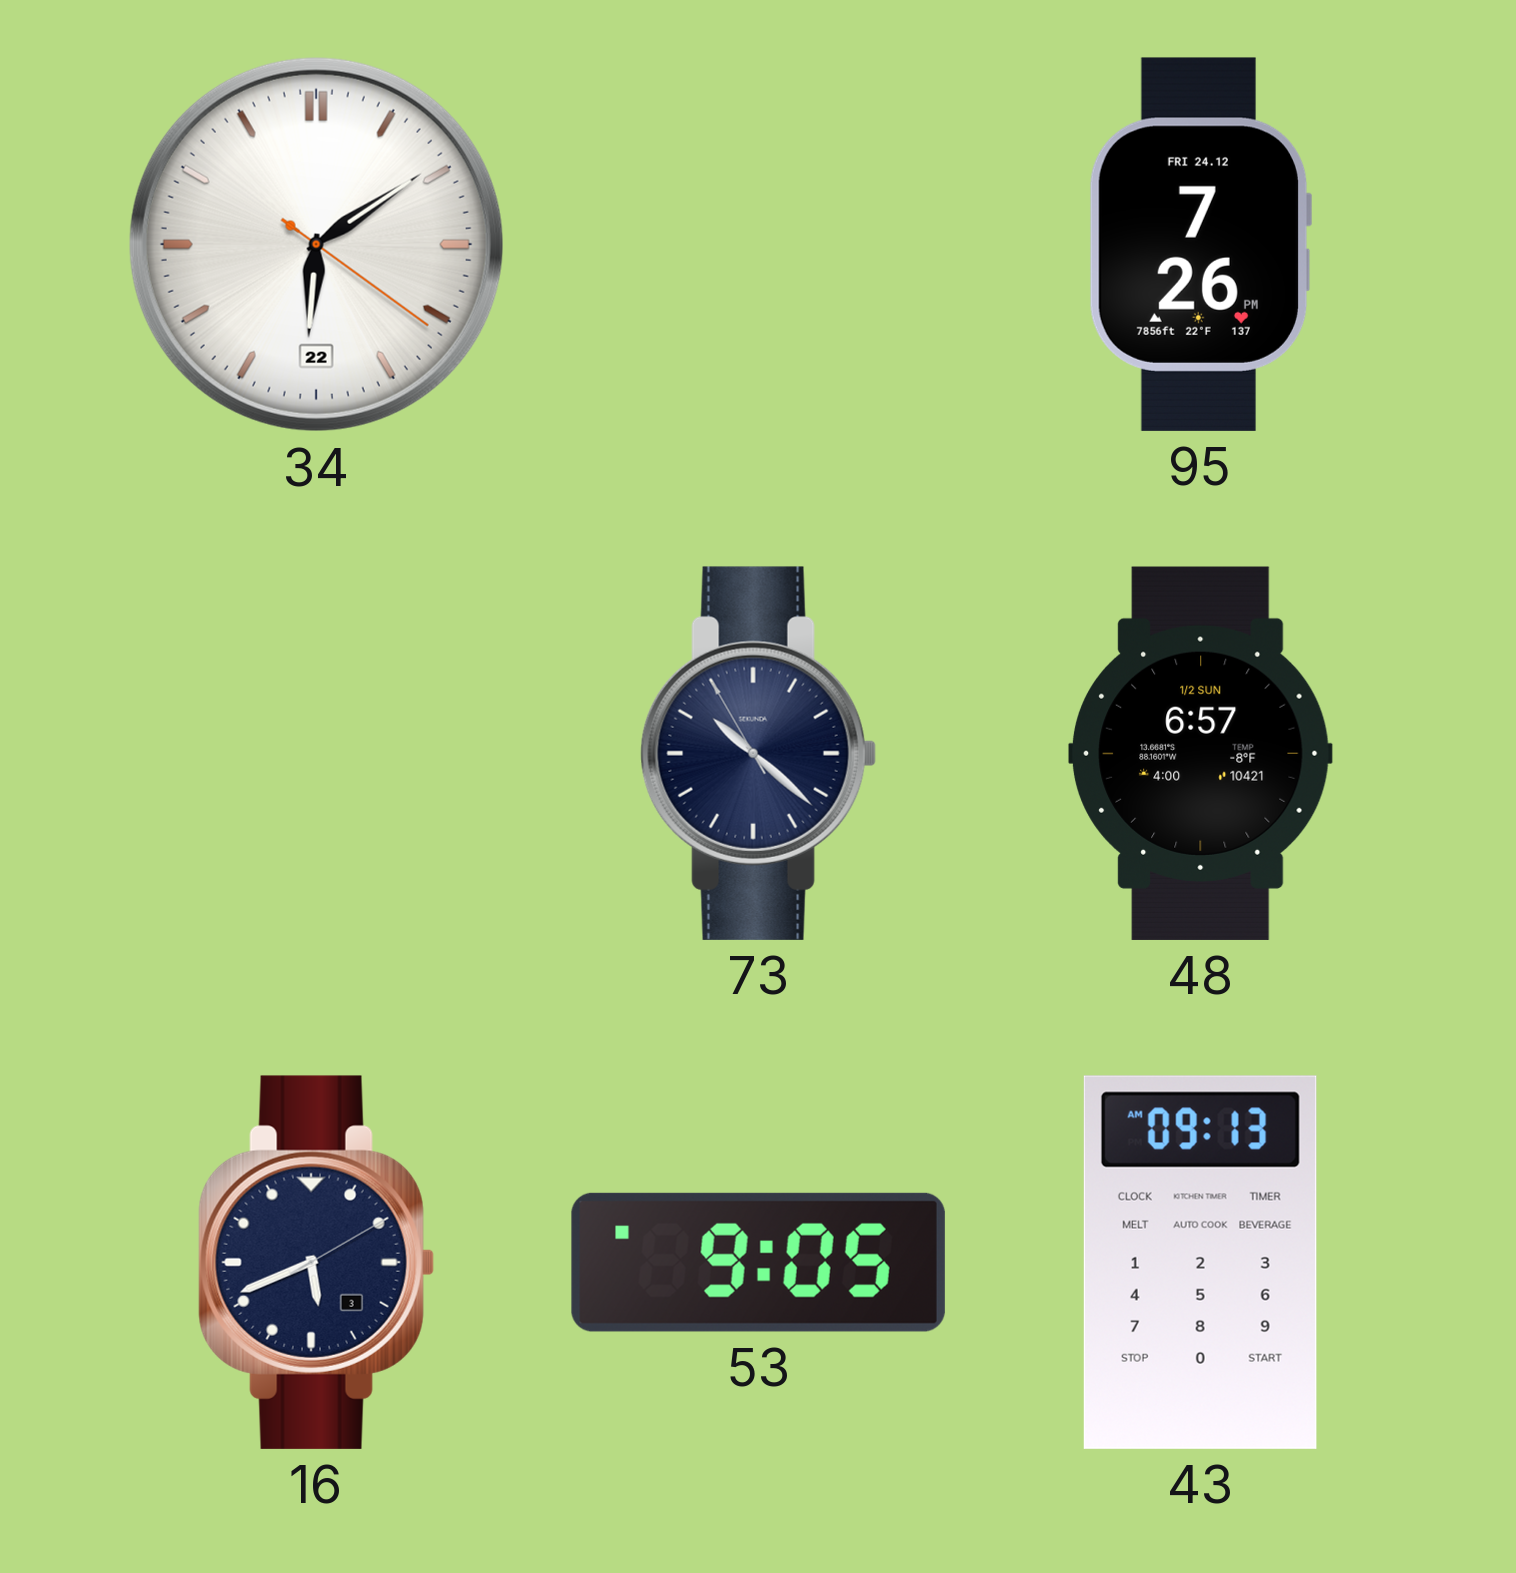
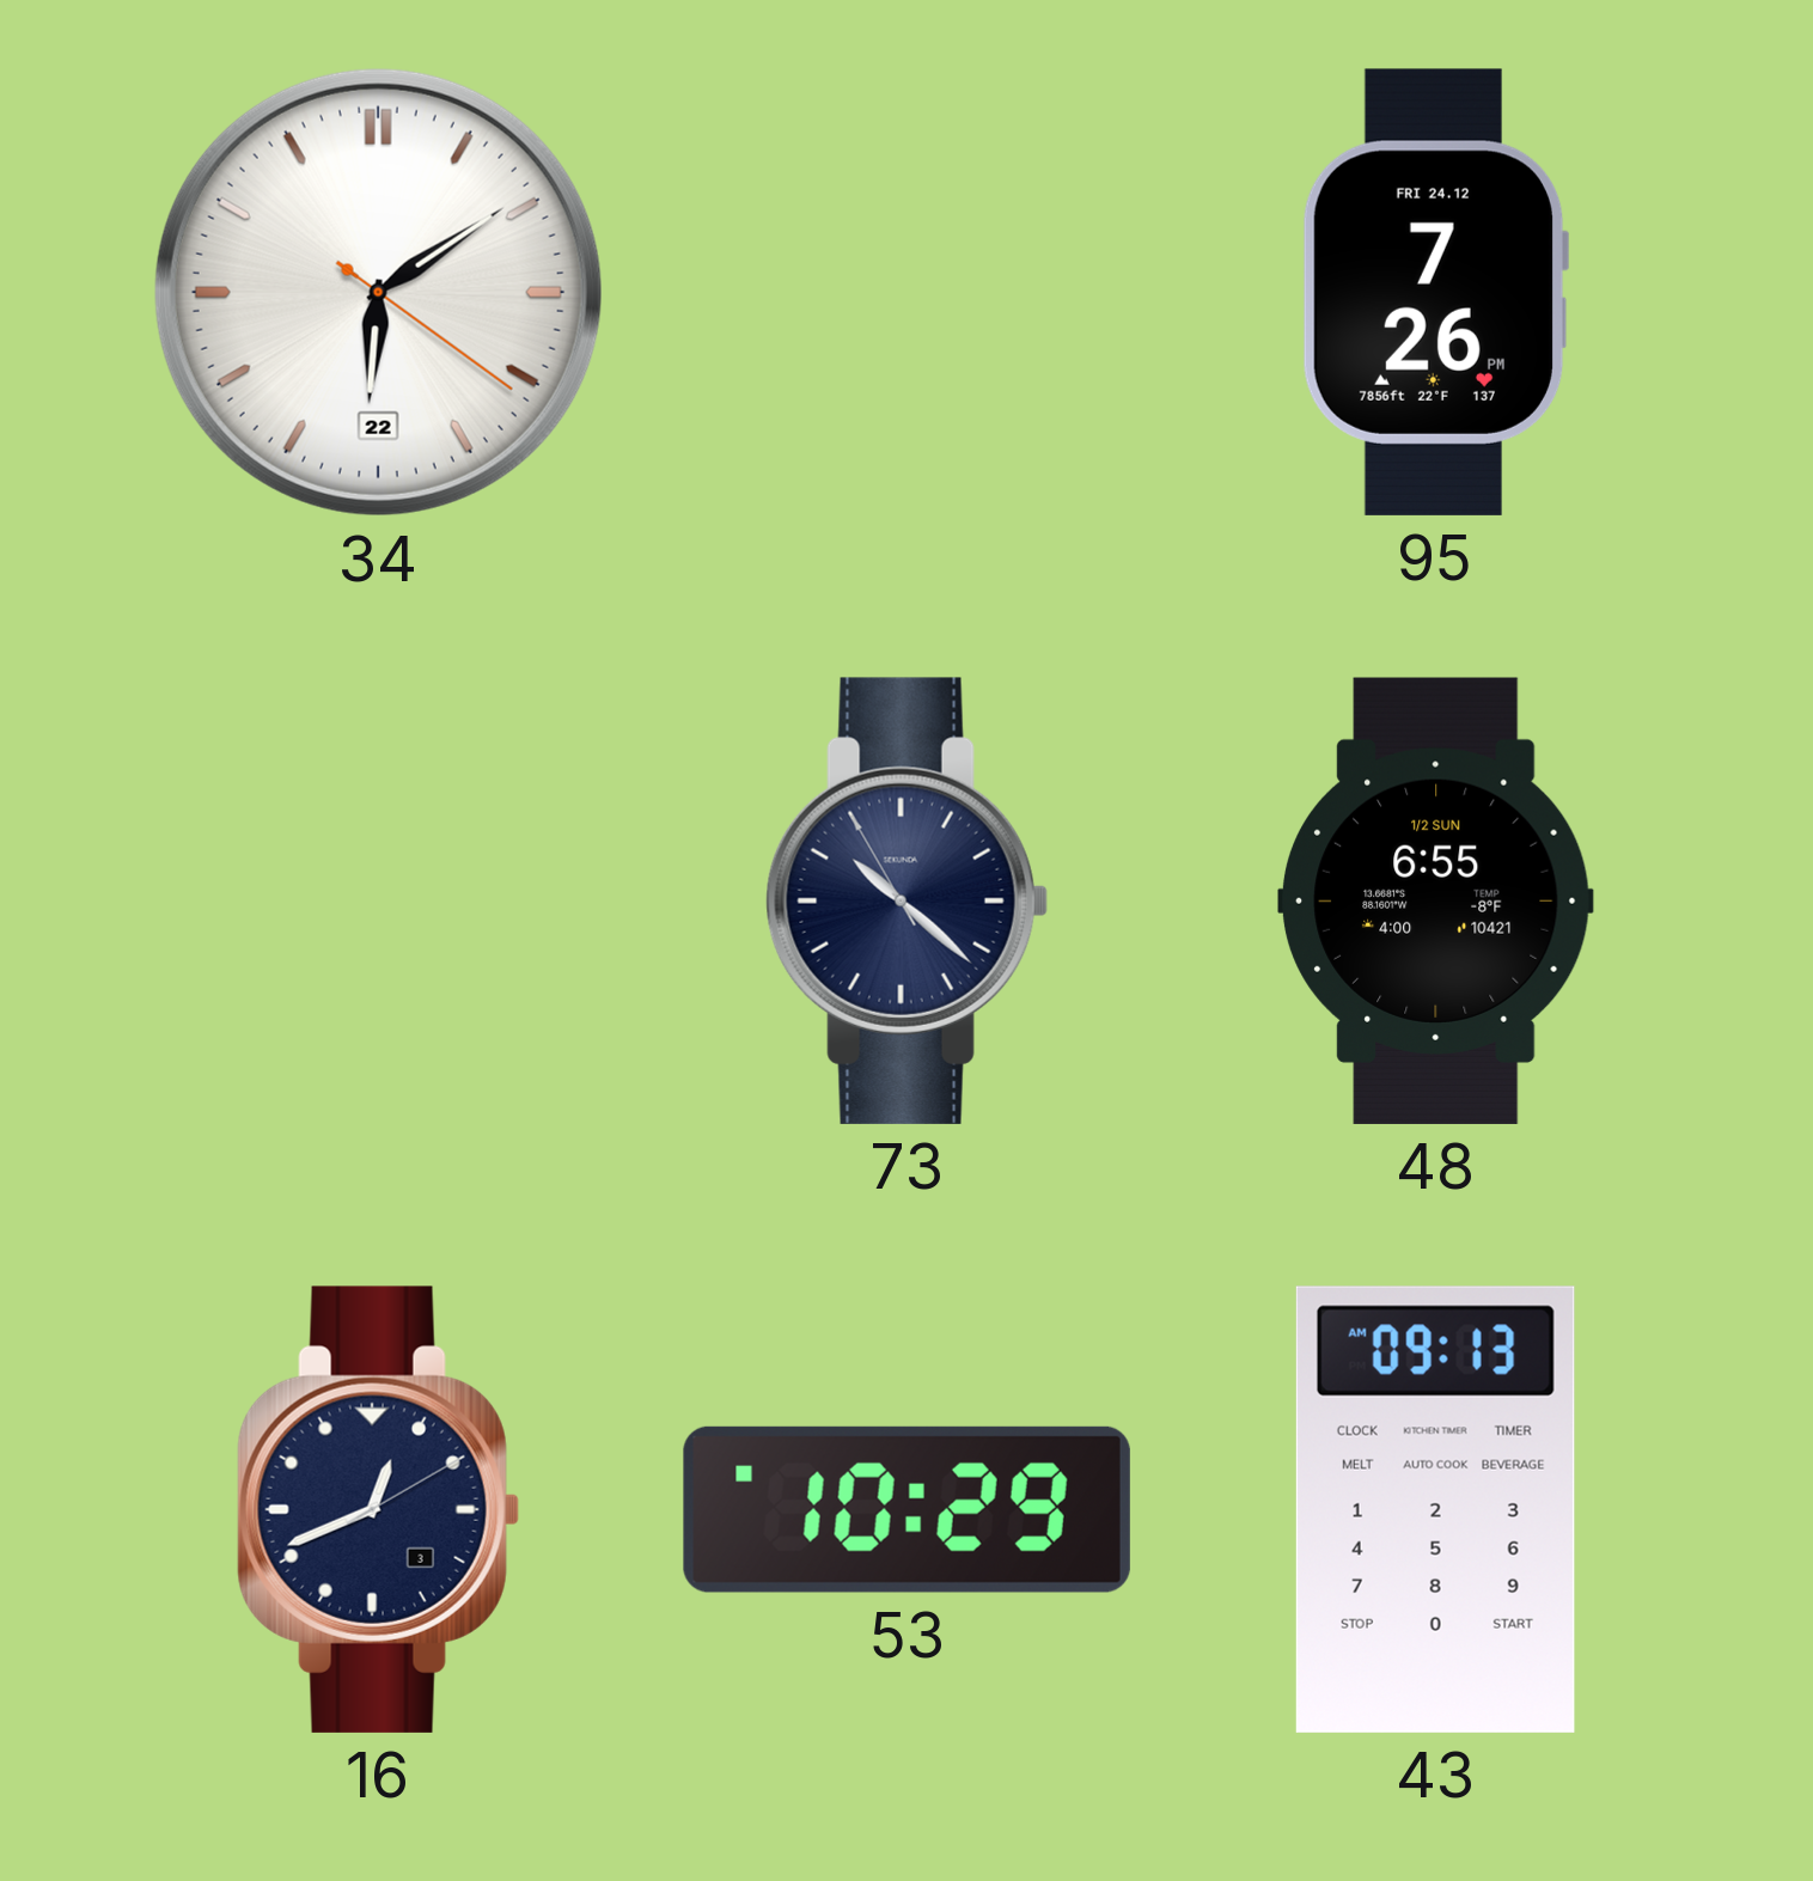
48: 6:57 -> 6:55
16: 5:41 -> 12:41
53: 9:05 -> 10:29
